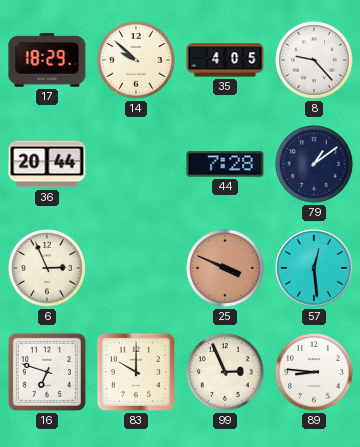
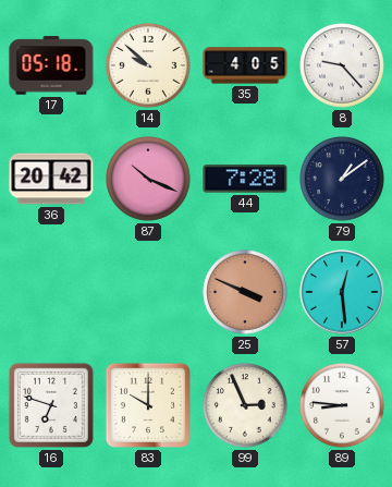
17: 18:29 -> 05:18
36: 20:44 -> 20:42
87: none -> 10:19
6: 2:56 -> none
